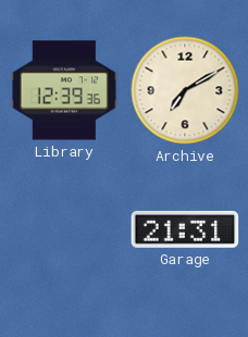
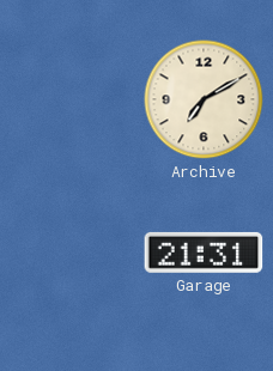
Library: 12:39 -> none
